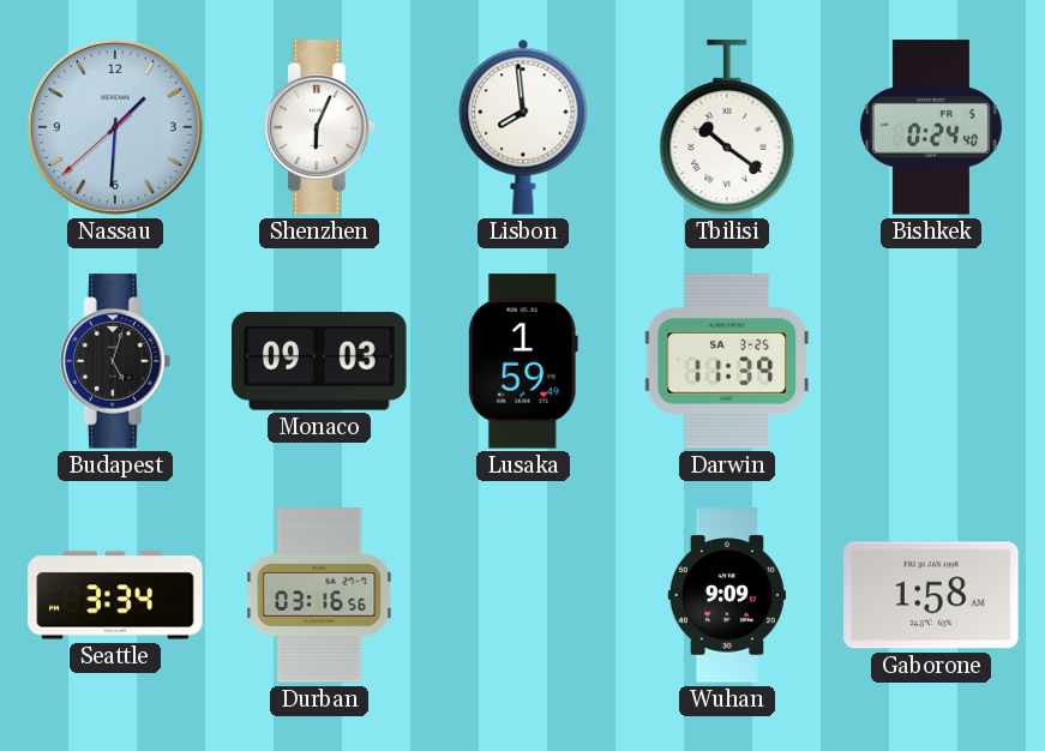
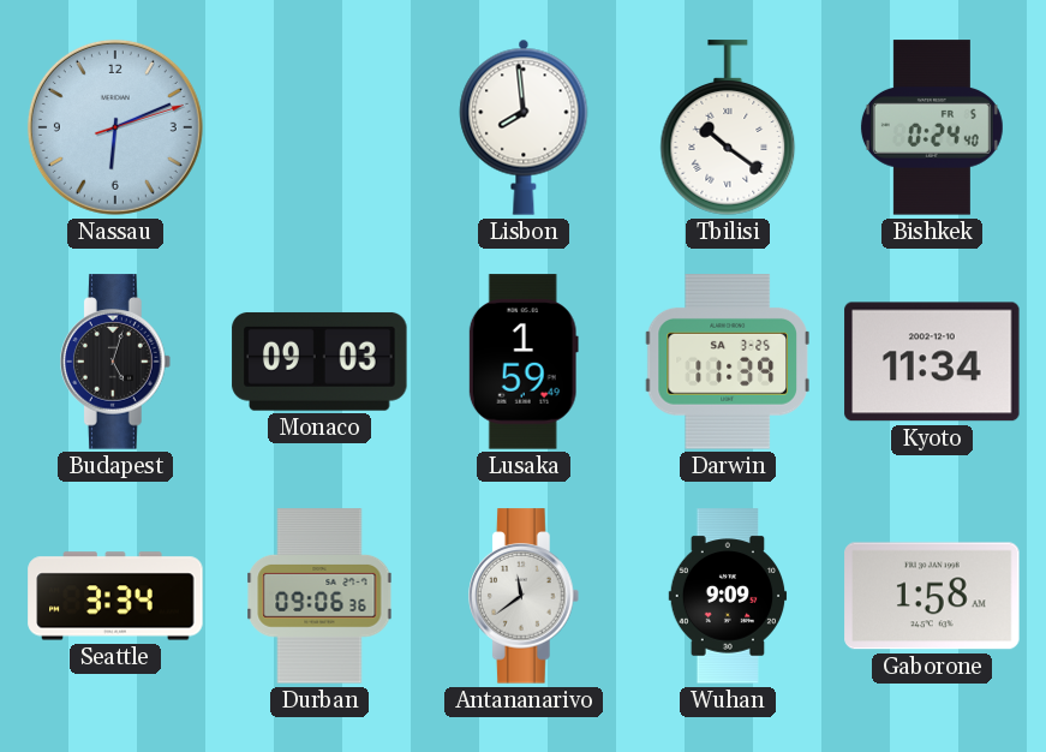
Nassau: 1:30 -> 6:11
Shenzhen: 6:04 -> none
Kyoto: none -> 11:34
Durban: 03:16 -> 09:06
Antananarivo: none -> 11:39
